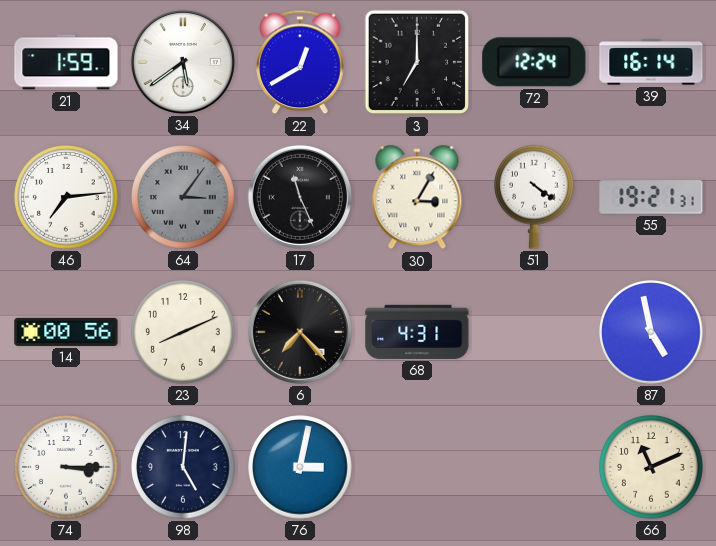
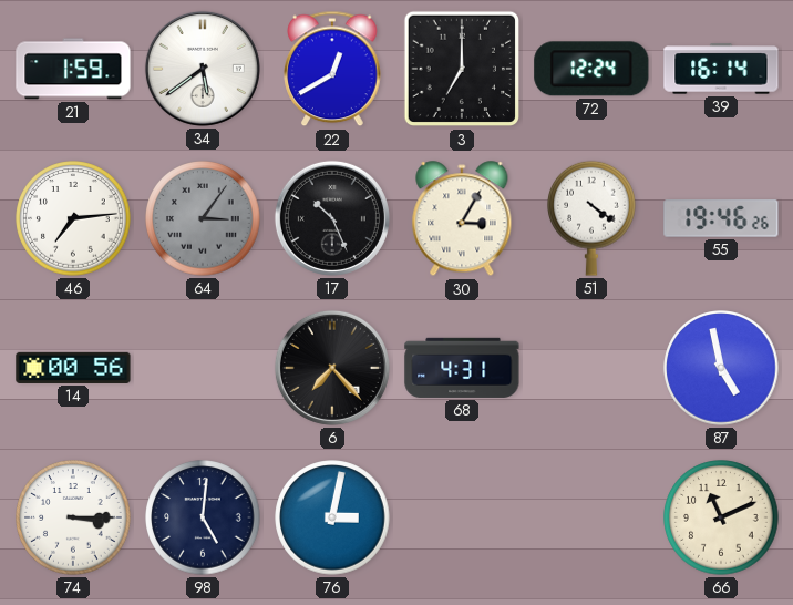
17: 11:26 -> 10:26
55: 19:21 -> 19:46
23: 8:11 -> none
